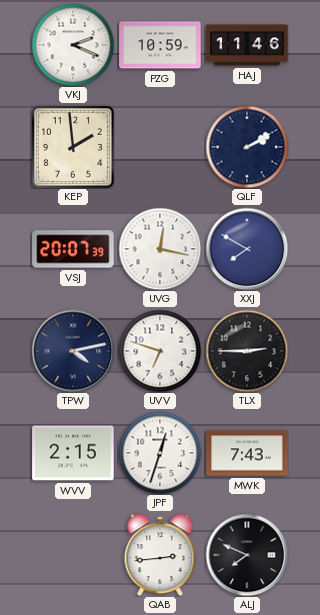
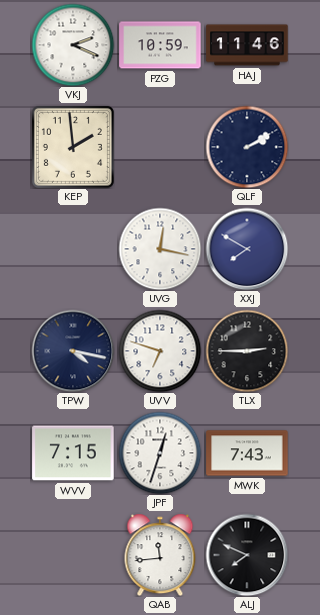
VSJ: 20:07 -> none
TPW: 4:13 -> 4:17
WVV: 2:15 -> 7:15
QAB: 2:44 -> 11:44
